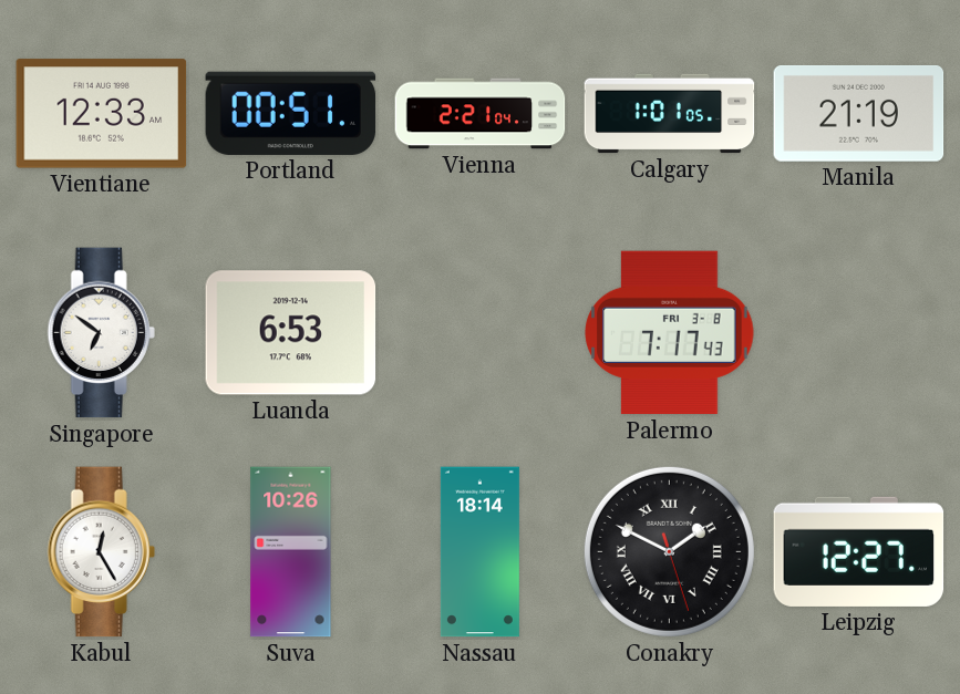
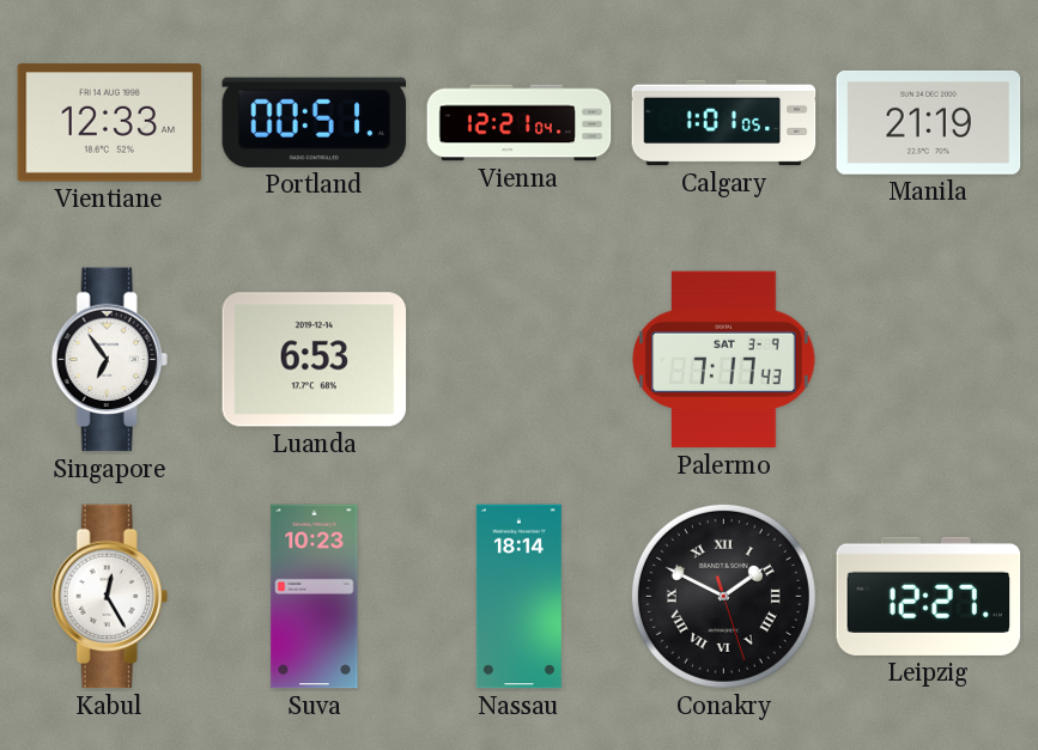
Vienna: 2:21 -> 12:21
Singapore: 6:51 -> 6:54
Palermo date: FRI 3-8 -> SAT 3-9
Suva: 10:26 -> 10:23
